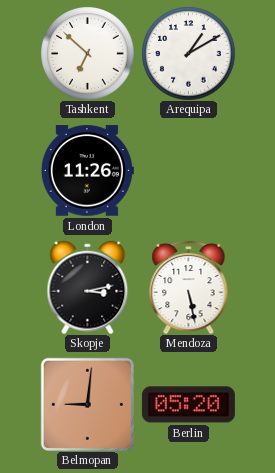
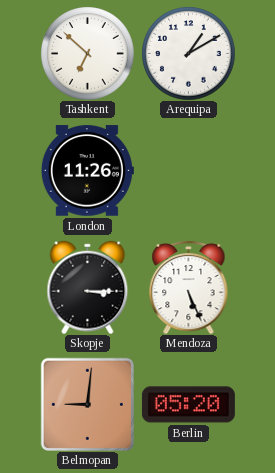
Skopje: 3:13 -> 3:15
Mendoza: 5:28 -> 5:26
